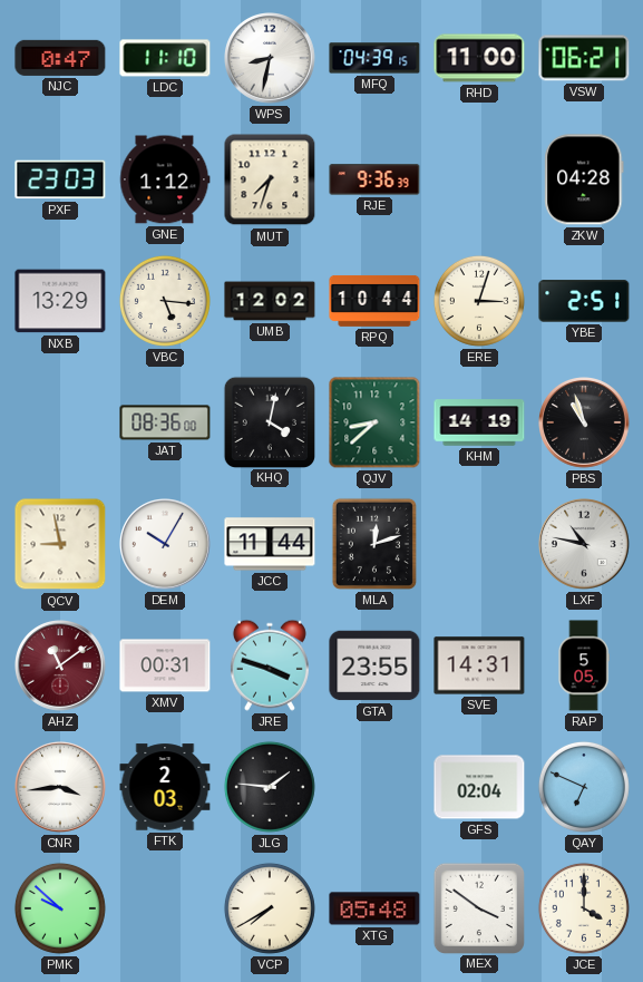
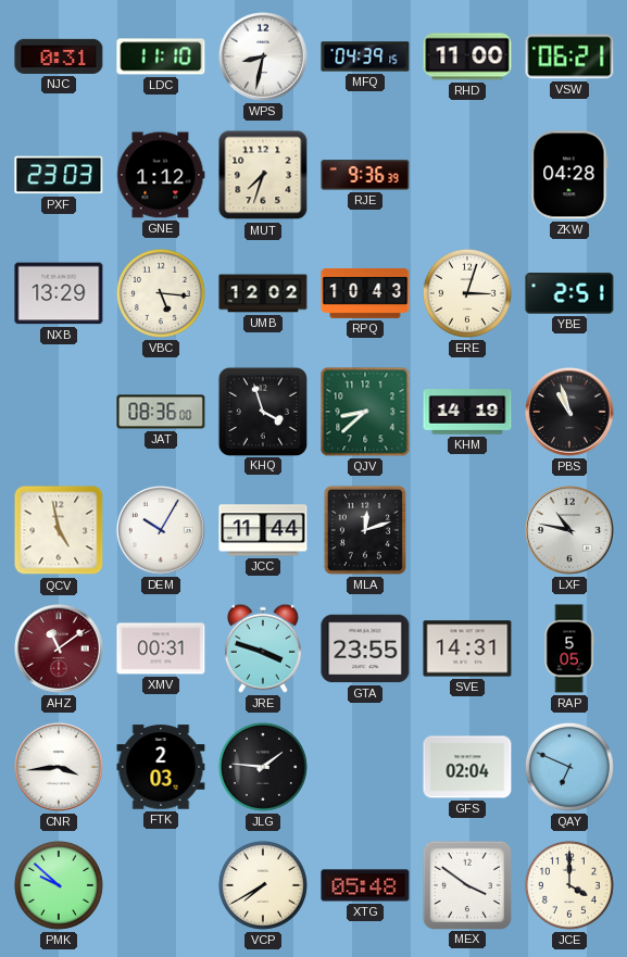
NJC: 0:47 -> 0:31
RPQ: 10:44 -> 10:43
KHQ: 4:02 -> 3:57
QCV: 8:58 -> 4:58
